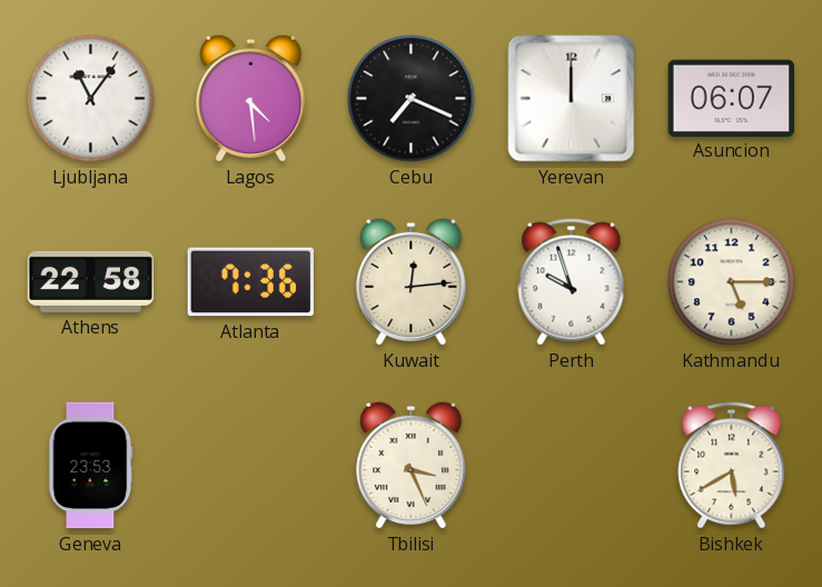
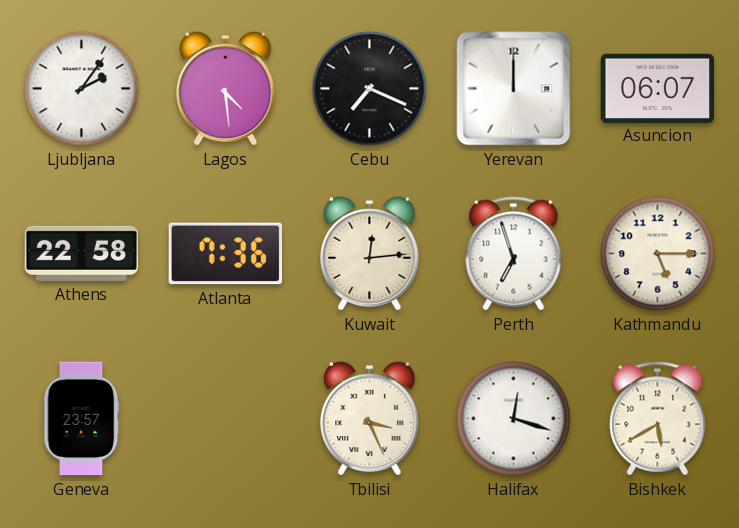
Ljubljana: 11:06 -> 2:06
Perth: 9:57 -> 6:57
Geneva: 23:53 -> 23:57
Halifax: none -> 12:18
